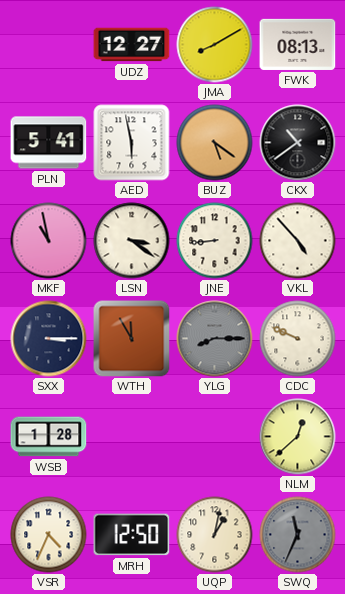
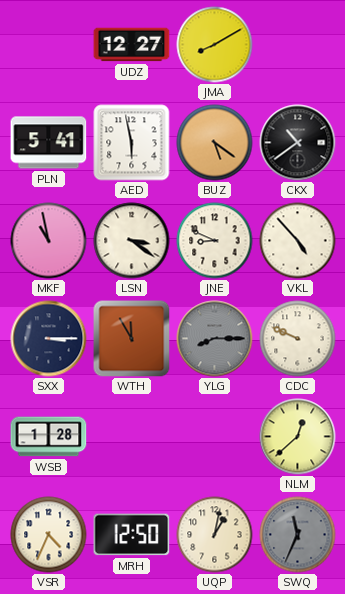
FWK: 08:13 -> none
JNE: 8:44 -> 8:49
